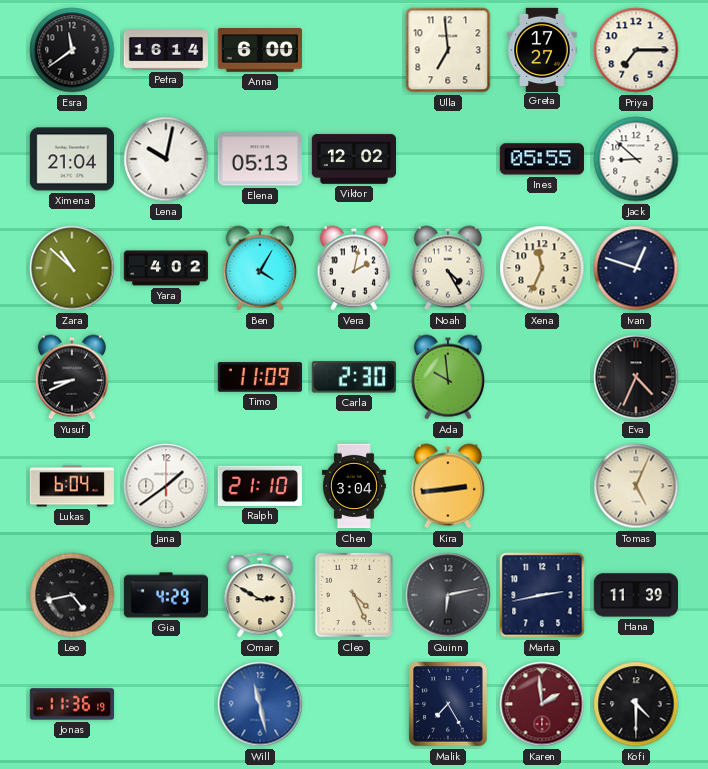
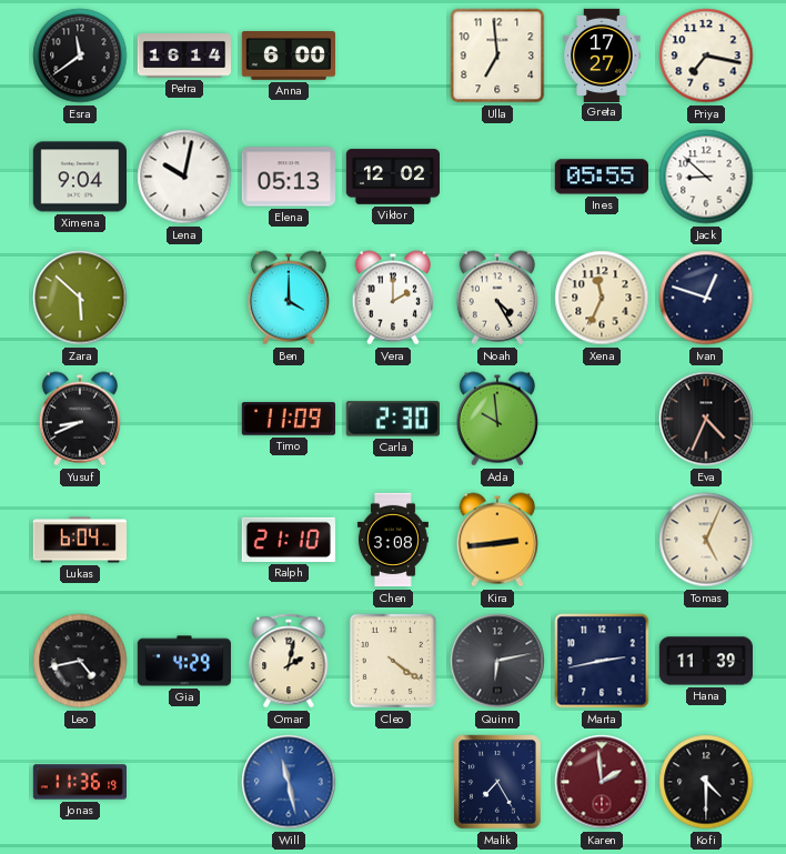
Priya: 7:15 -> 7:17
Ximena: 21:04 -> 9:04
Zara: 10:52 -> 5:52
Yara: 4:02 -> none
Ben: 4:05 -> 4:00
Vera: 2:02 -> 2:00
Jana: 1:39 -> none
Chen: 3:04 -> 3:08
Omar: 2:50 -> 2:02
Cleo: 4:26 -> 4:21
